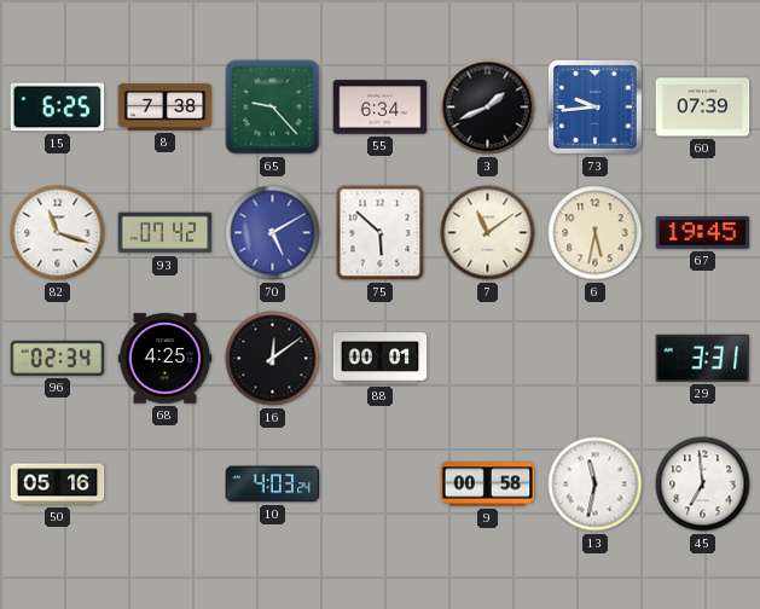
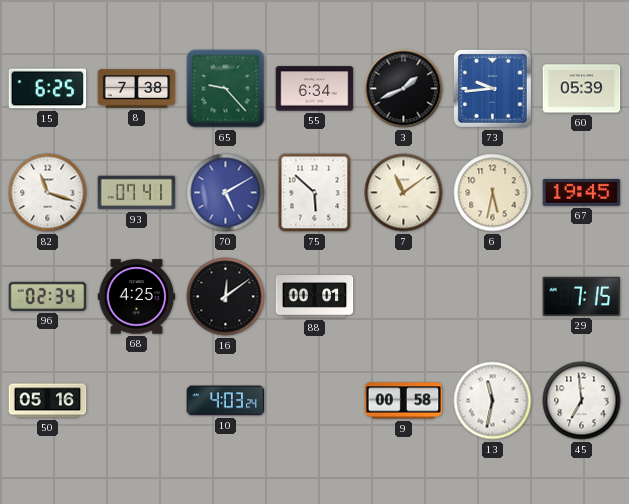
60: 07:39 -> 05:39
93: 07:42 -> 07:41
29: 3:31 -> 7:15
